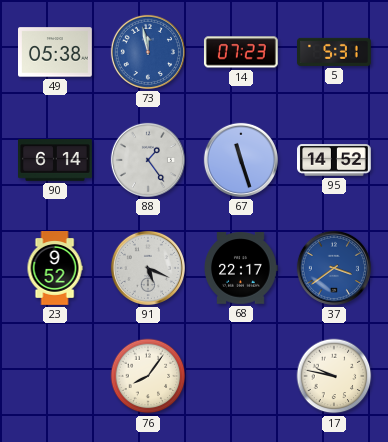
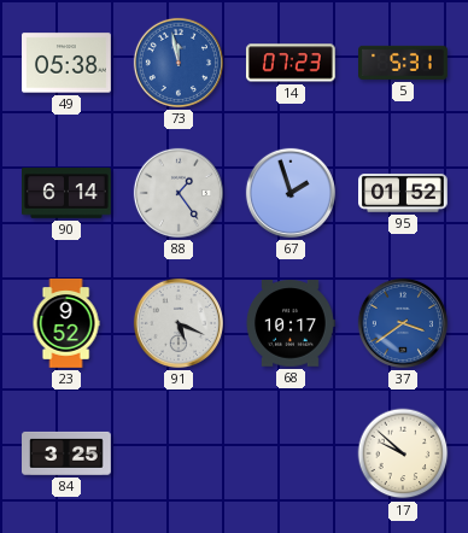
67: 11:27 -> 1:57
95: 14:52 -> 01:52
68: 22:17 -> 10:17
84: none -> 3:25
76: 8:06 -> none
17: 9:47 -> 9:52
